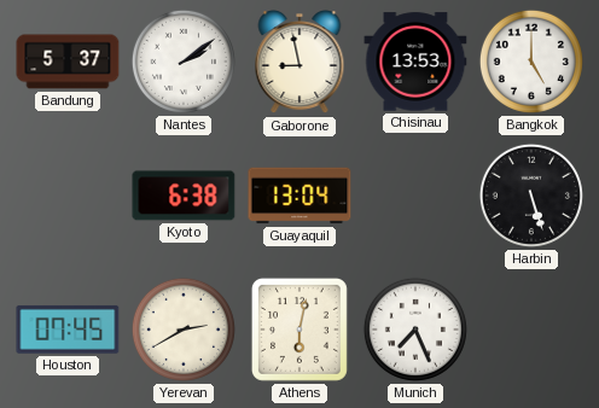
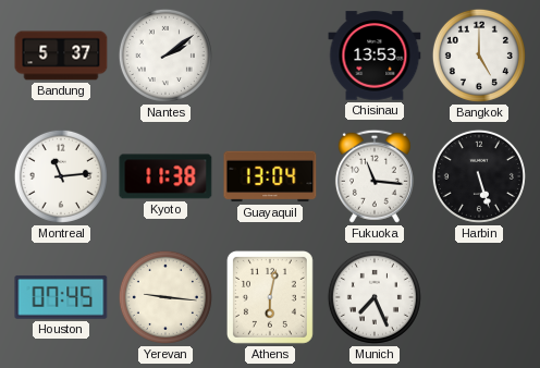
Gaborone: 8:58 -> none
Montreal: none -> 11:14
Kyoto: 6:38 -> 11:38
Fukuoka: none -> 11:16
Yerevan: 2:40 -> 9:16
